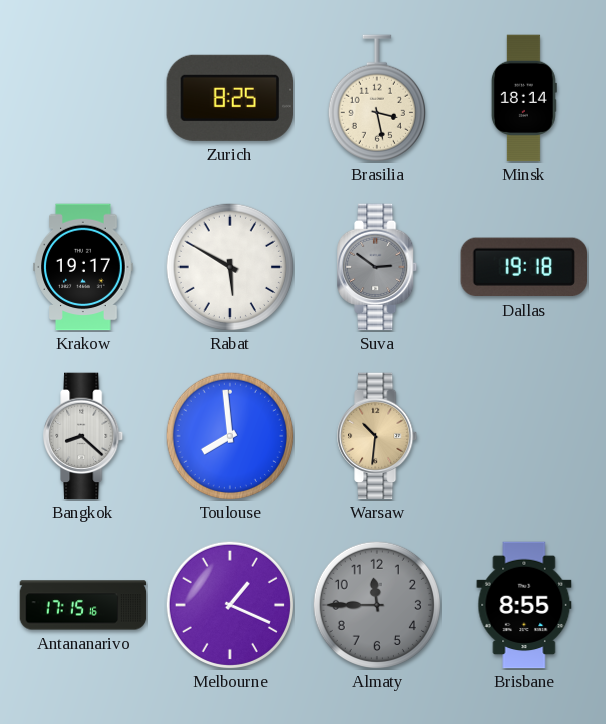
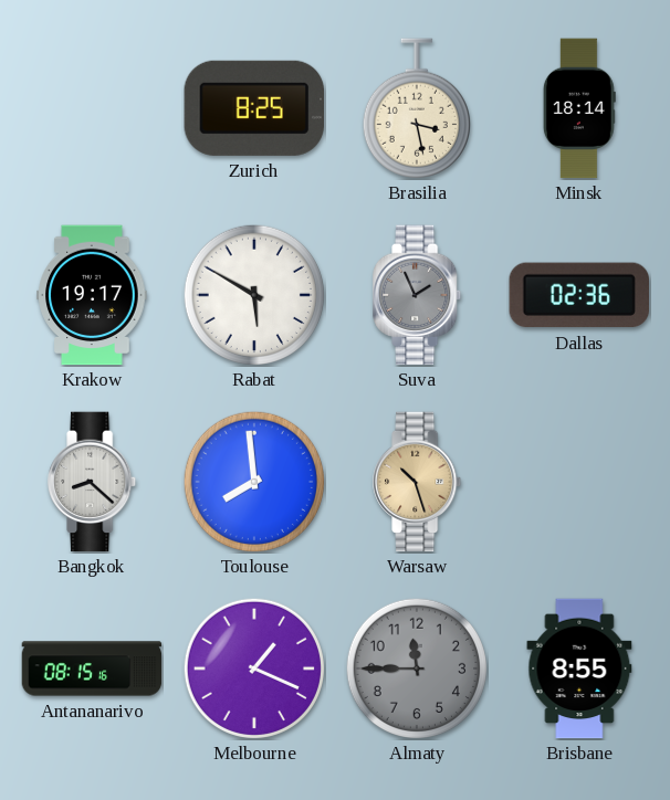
Suva: 2:51 -> 1:56
Dallas: 19:18 -> 02:36
Warsaw: 10:31 -> 10:27
Antananarivo: 17:15 -> 08:15
